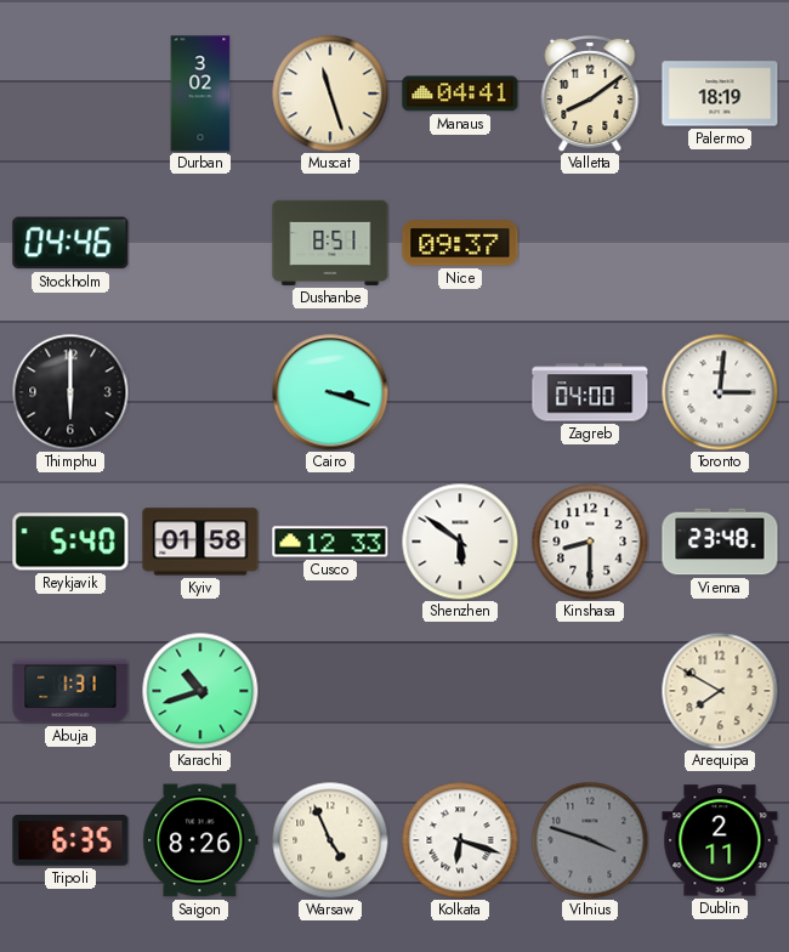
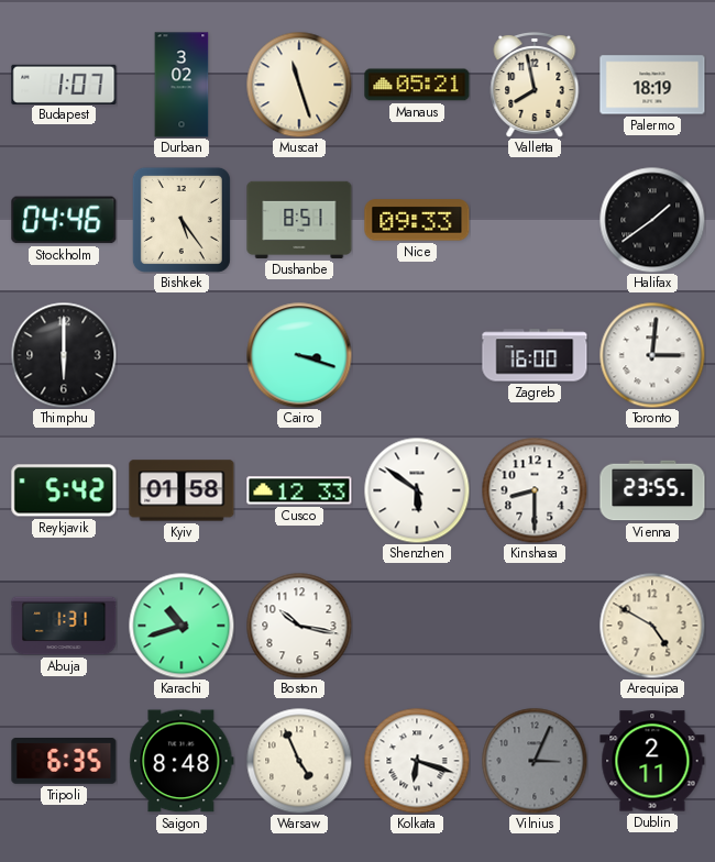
Budapest: none -> 1:07
Manaus: 04:41 -> 05:21
Valletta: 8:09 -> 7:58
Bishkek: none -> 5:24
Nice: 09:37 -> 09:33
Halifax: none -> 1:39
Zagreb: 04:00 -> 16:00
Reykjavik: 5:40 -> 5:42
Vienna: 23:48 -> 23:55
Boston: none -> 10:17
Arequipa: 7:50 -> 4:50
Saigon: 8:26 -> 8:48
Vilnius: 3:48 -> 3:04
